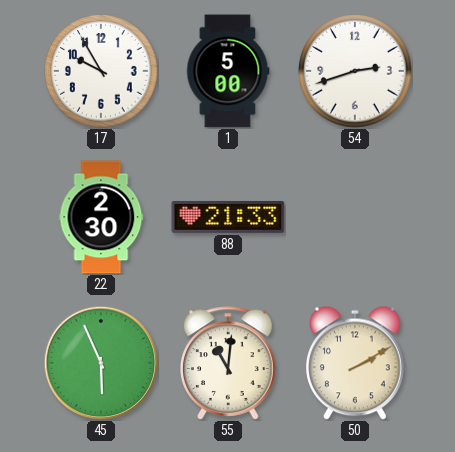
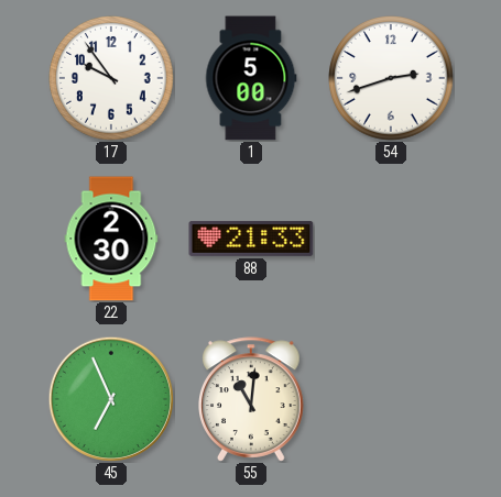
17: 9:55 -> 9:54
45: 5:56 -> 6:56
50: 2:10 -> none
